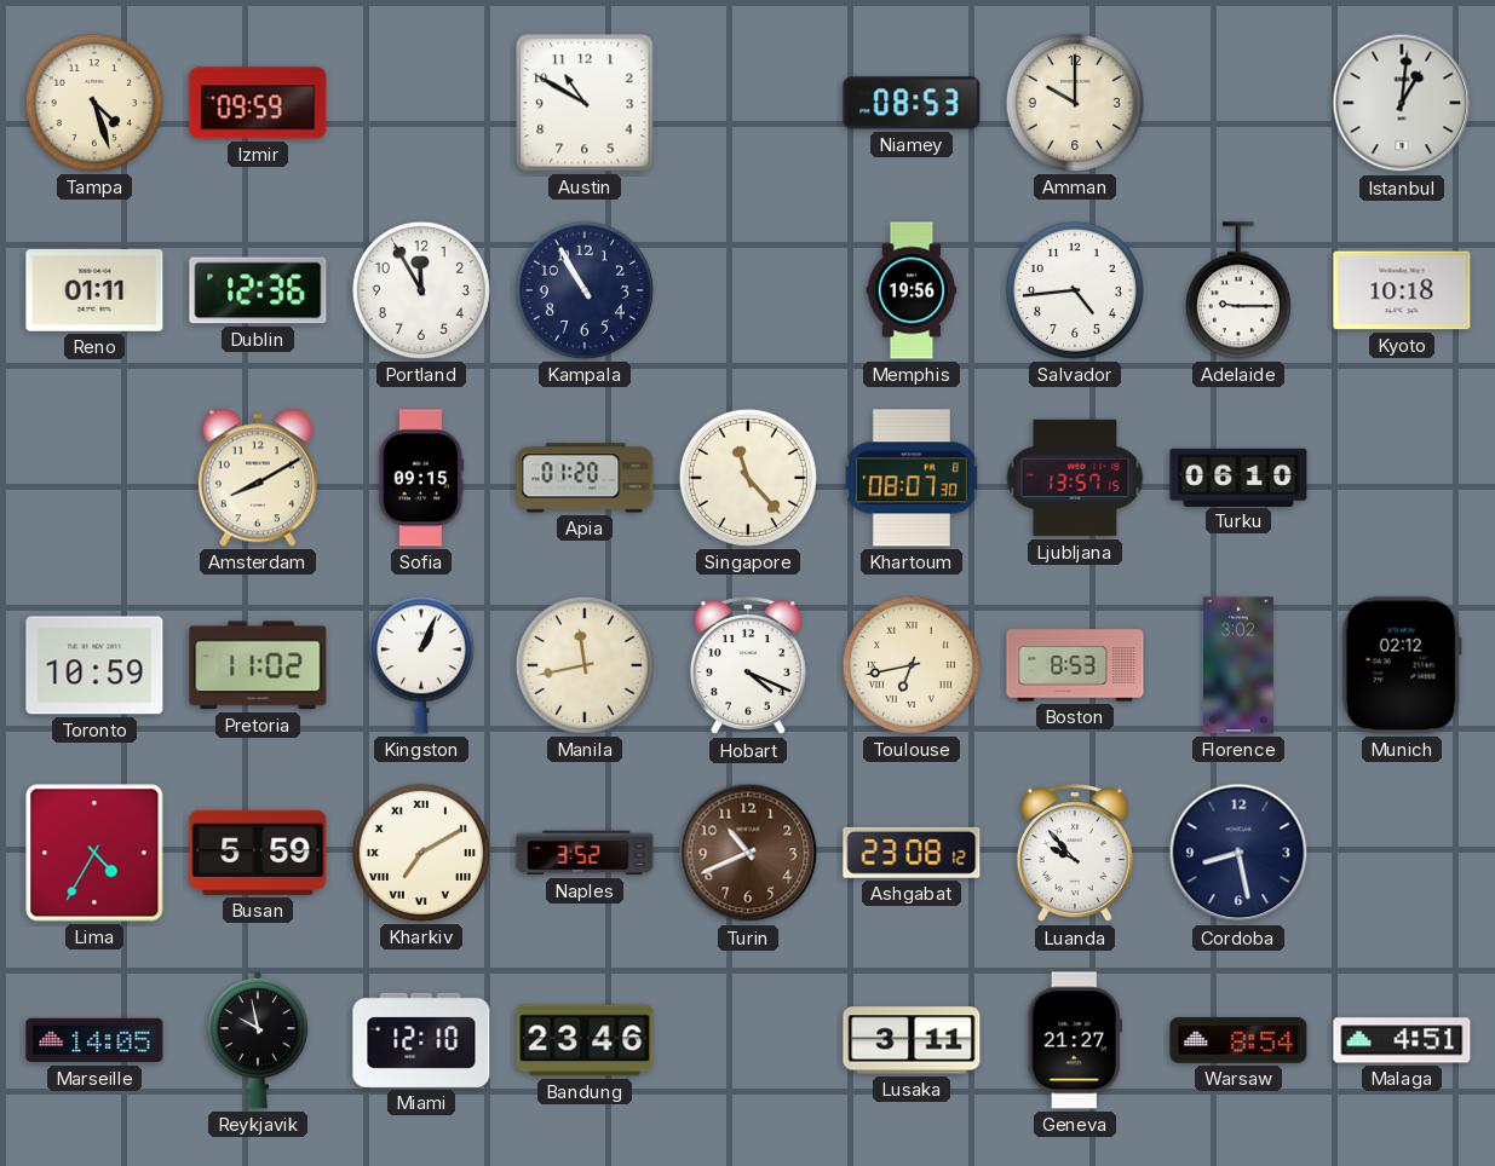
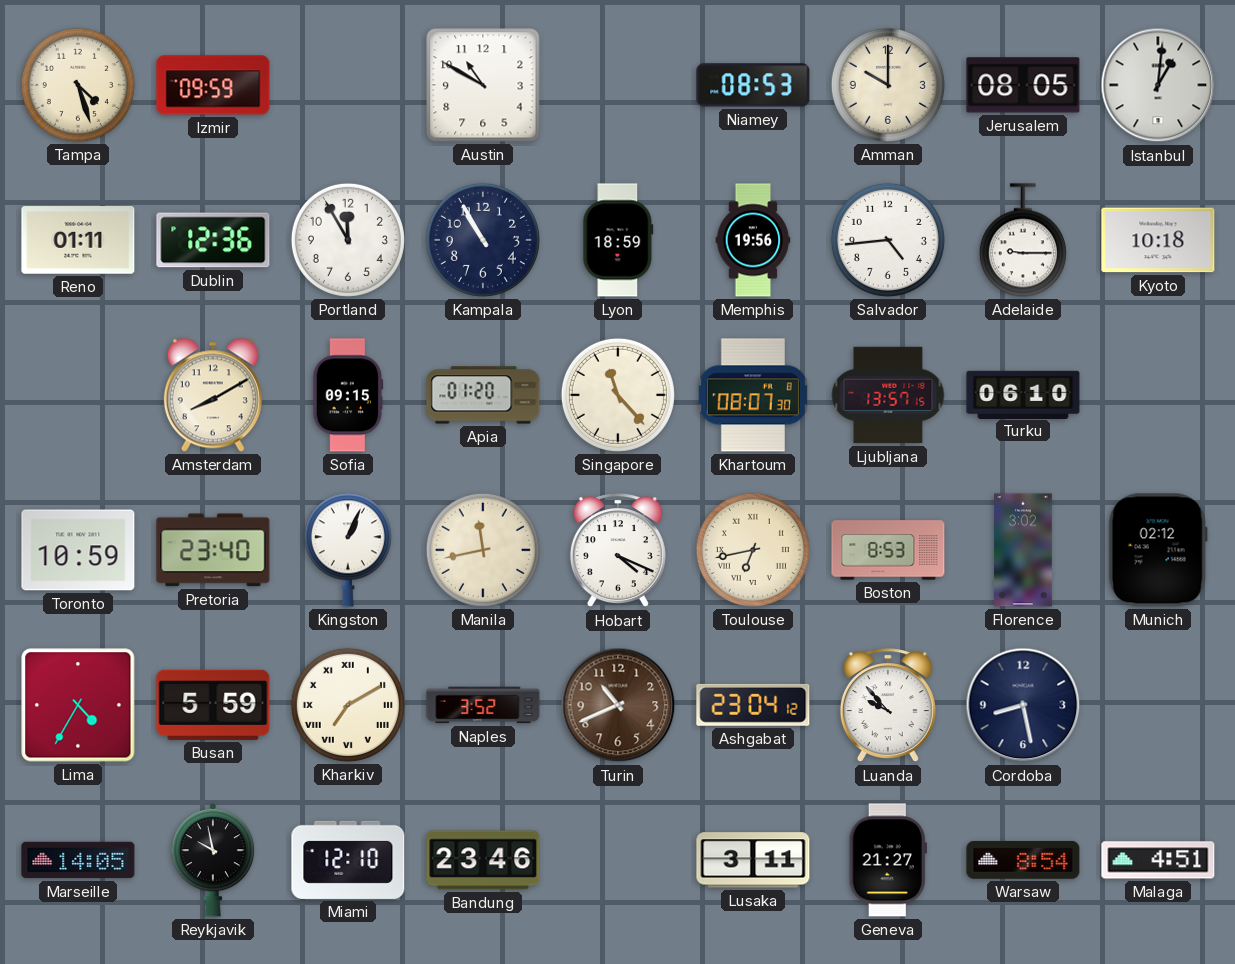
Jerusalem: none -> 08:05
Lyon: none -> 18:59
Pretoria: 11:02 -> 23:40
Ashgabat: 23:08 -> 23:04
